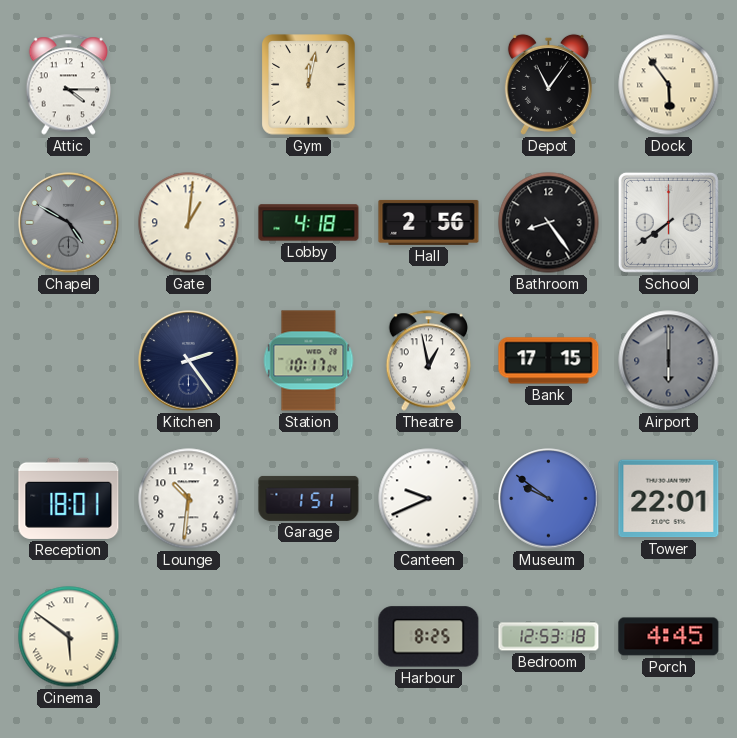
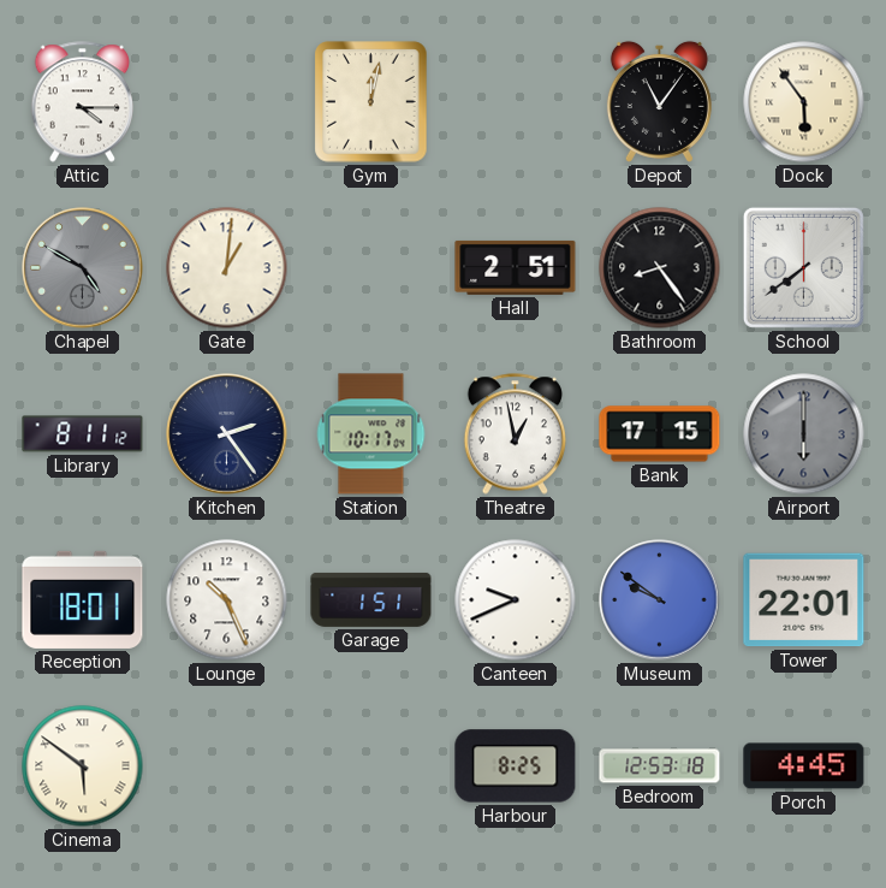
Lobby: 4:18 -> none
Hall: 2:56 -> 2:51
Library: none -> 8:11
Lounge: 10:31 -> 10:26
